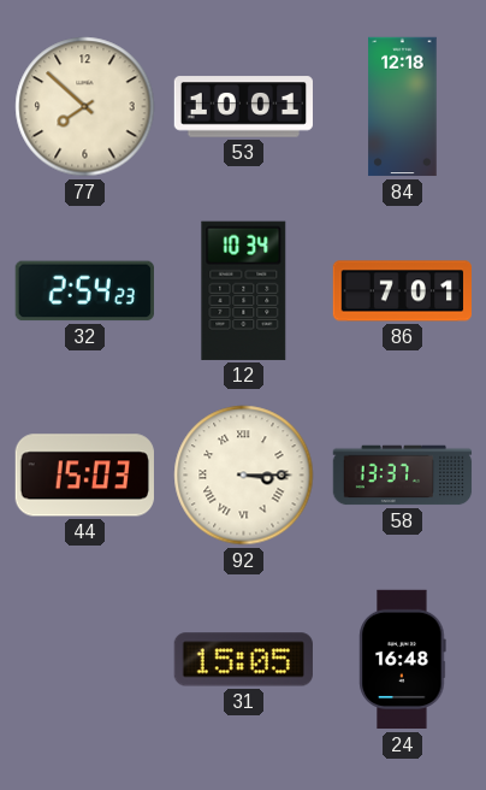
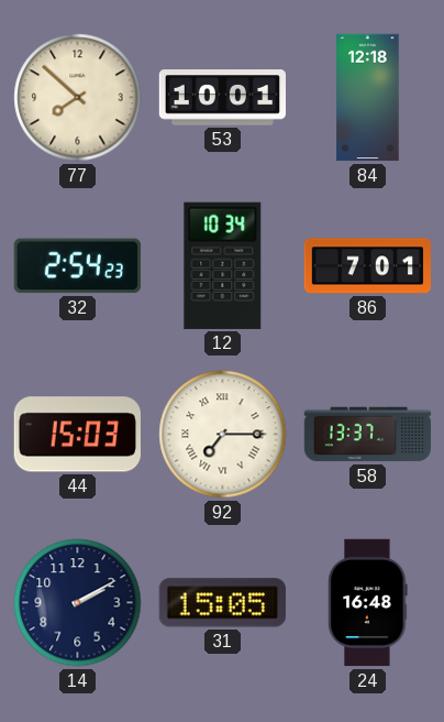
92: 3:15 -> 7:15
14: none -> 2:10
